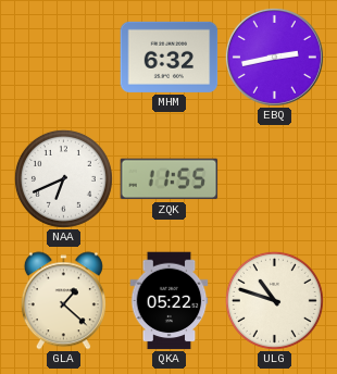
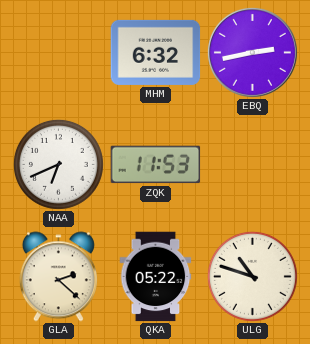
ZQK: 11:55 -> 11:53
GLA: 1:22 -> 2:22
